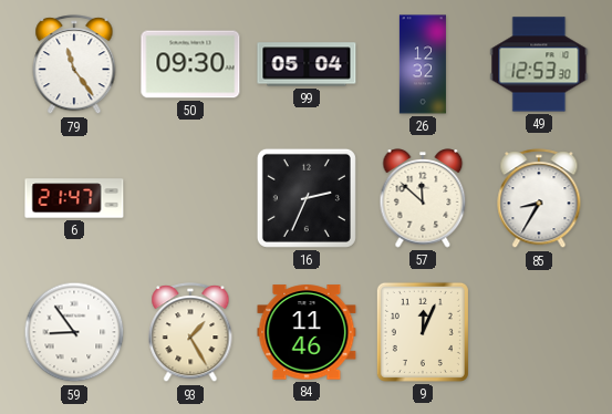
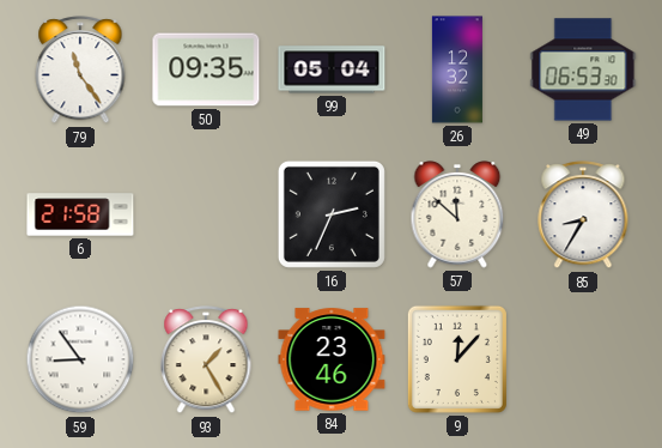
50: 09:30 -> 09:35
49: 12:53 -> 06:53
6: 21:47 -> 21:58
84: 11:46 -> 23:46
9: 12:04 -> 12:07
